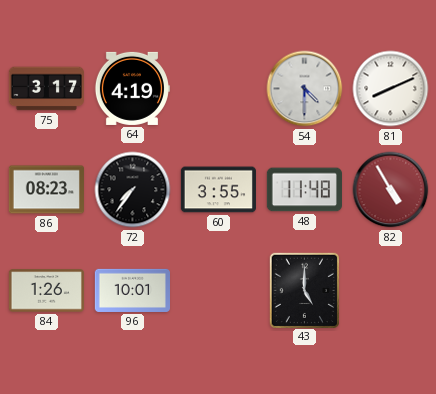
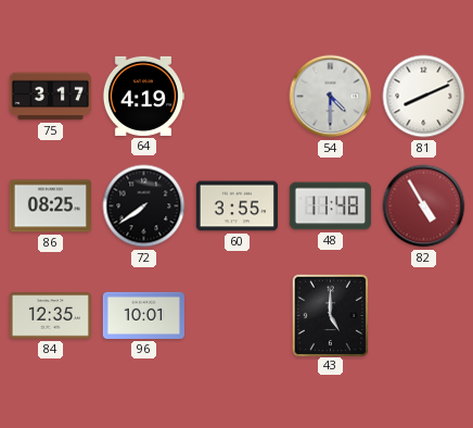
86: 08:23 -> 08:25
72: 7:36 -> 7:39
84: 1:26 -> 12:35
